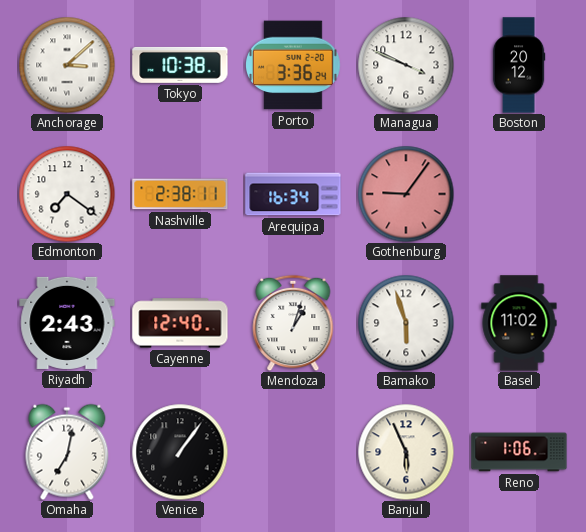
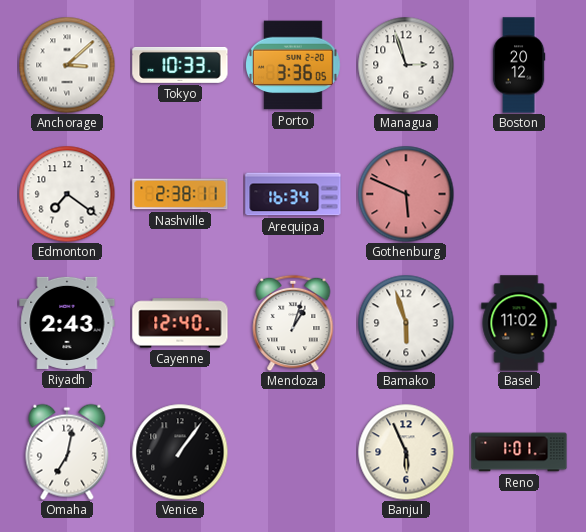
Tokyo: 10:38 -> 10:33
Porto: 3:36:24 -> 3:36:05
Managua: 3:49 -> 2:57
Gothenburg: 9:06 -> 5:49
Reno: 1:06 -> 1:01
